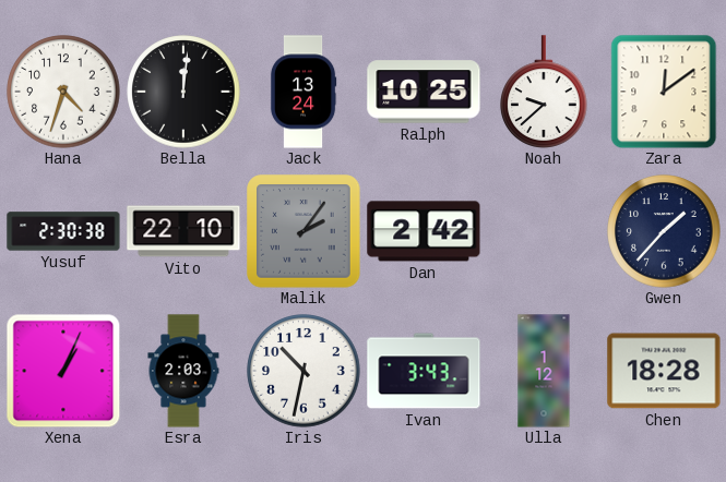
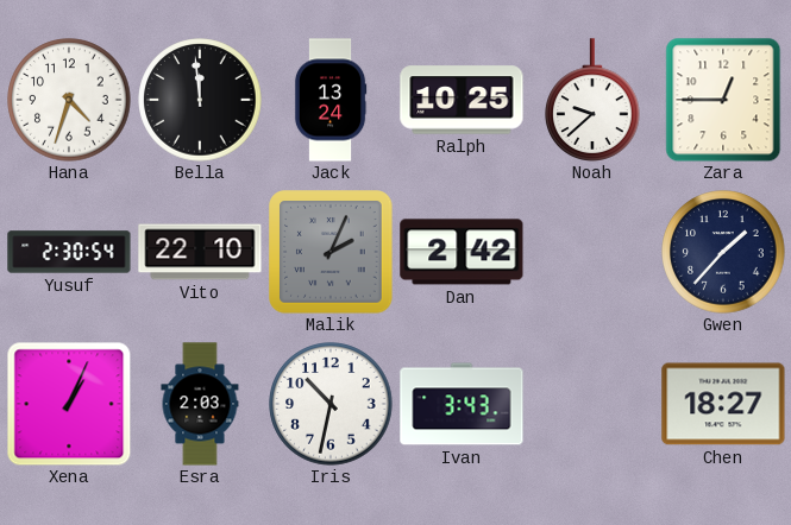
Bella: 12:01 -> 11:59
Zara: 12:09 -> 12:45
Yusuf: 2:30:38 -> 2:30:54
Malik: 2:06 -> 2:04
Ulla: 1:12 -> none
Chen: 18:28 -> 18:27
